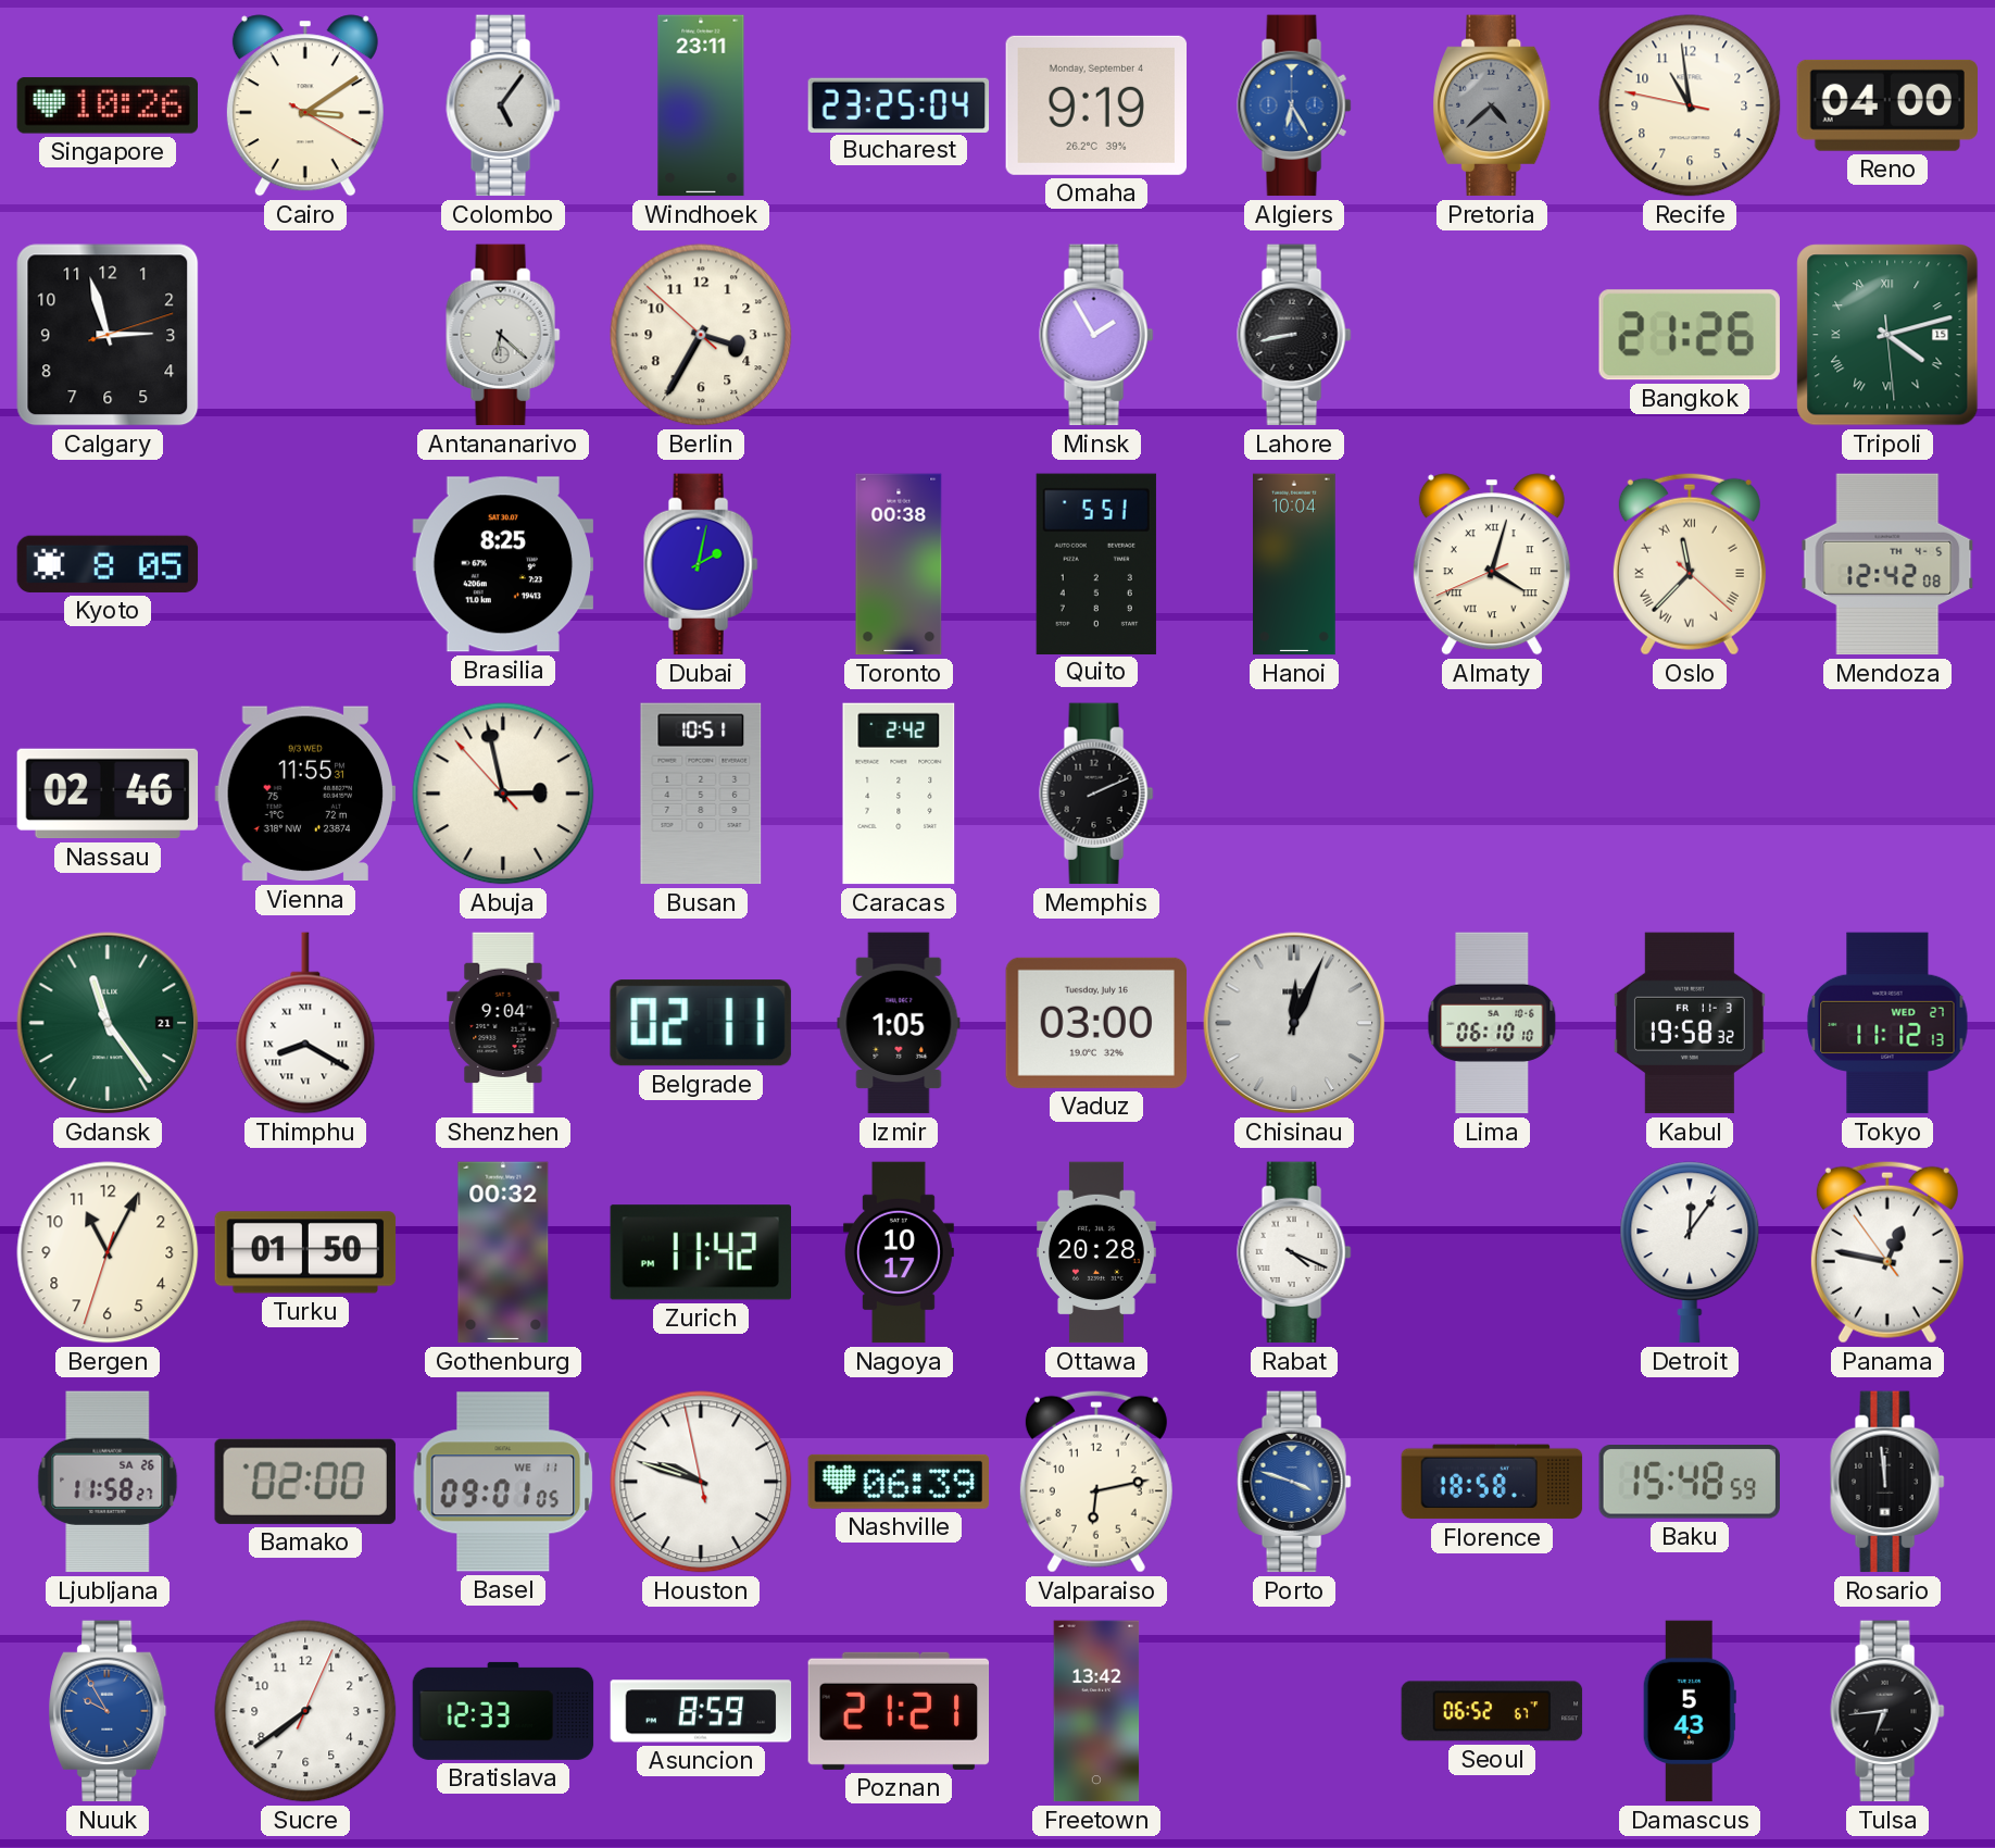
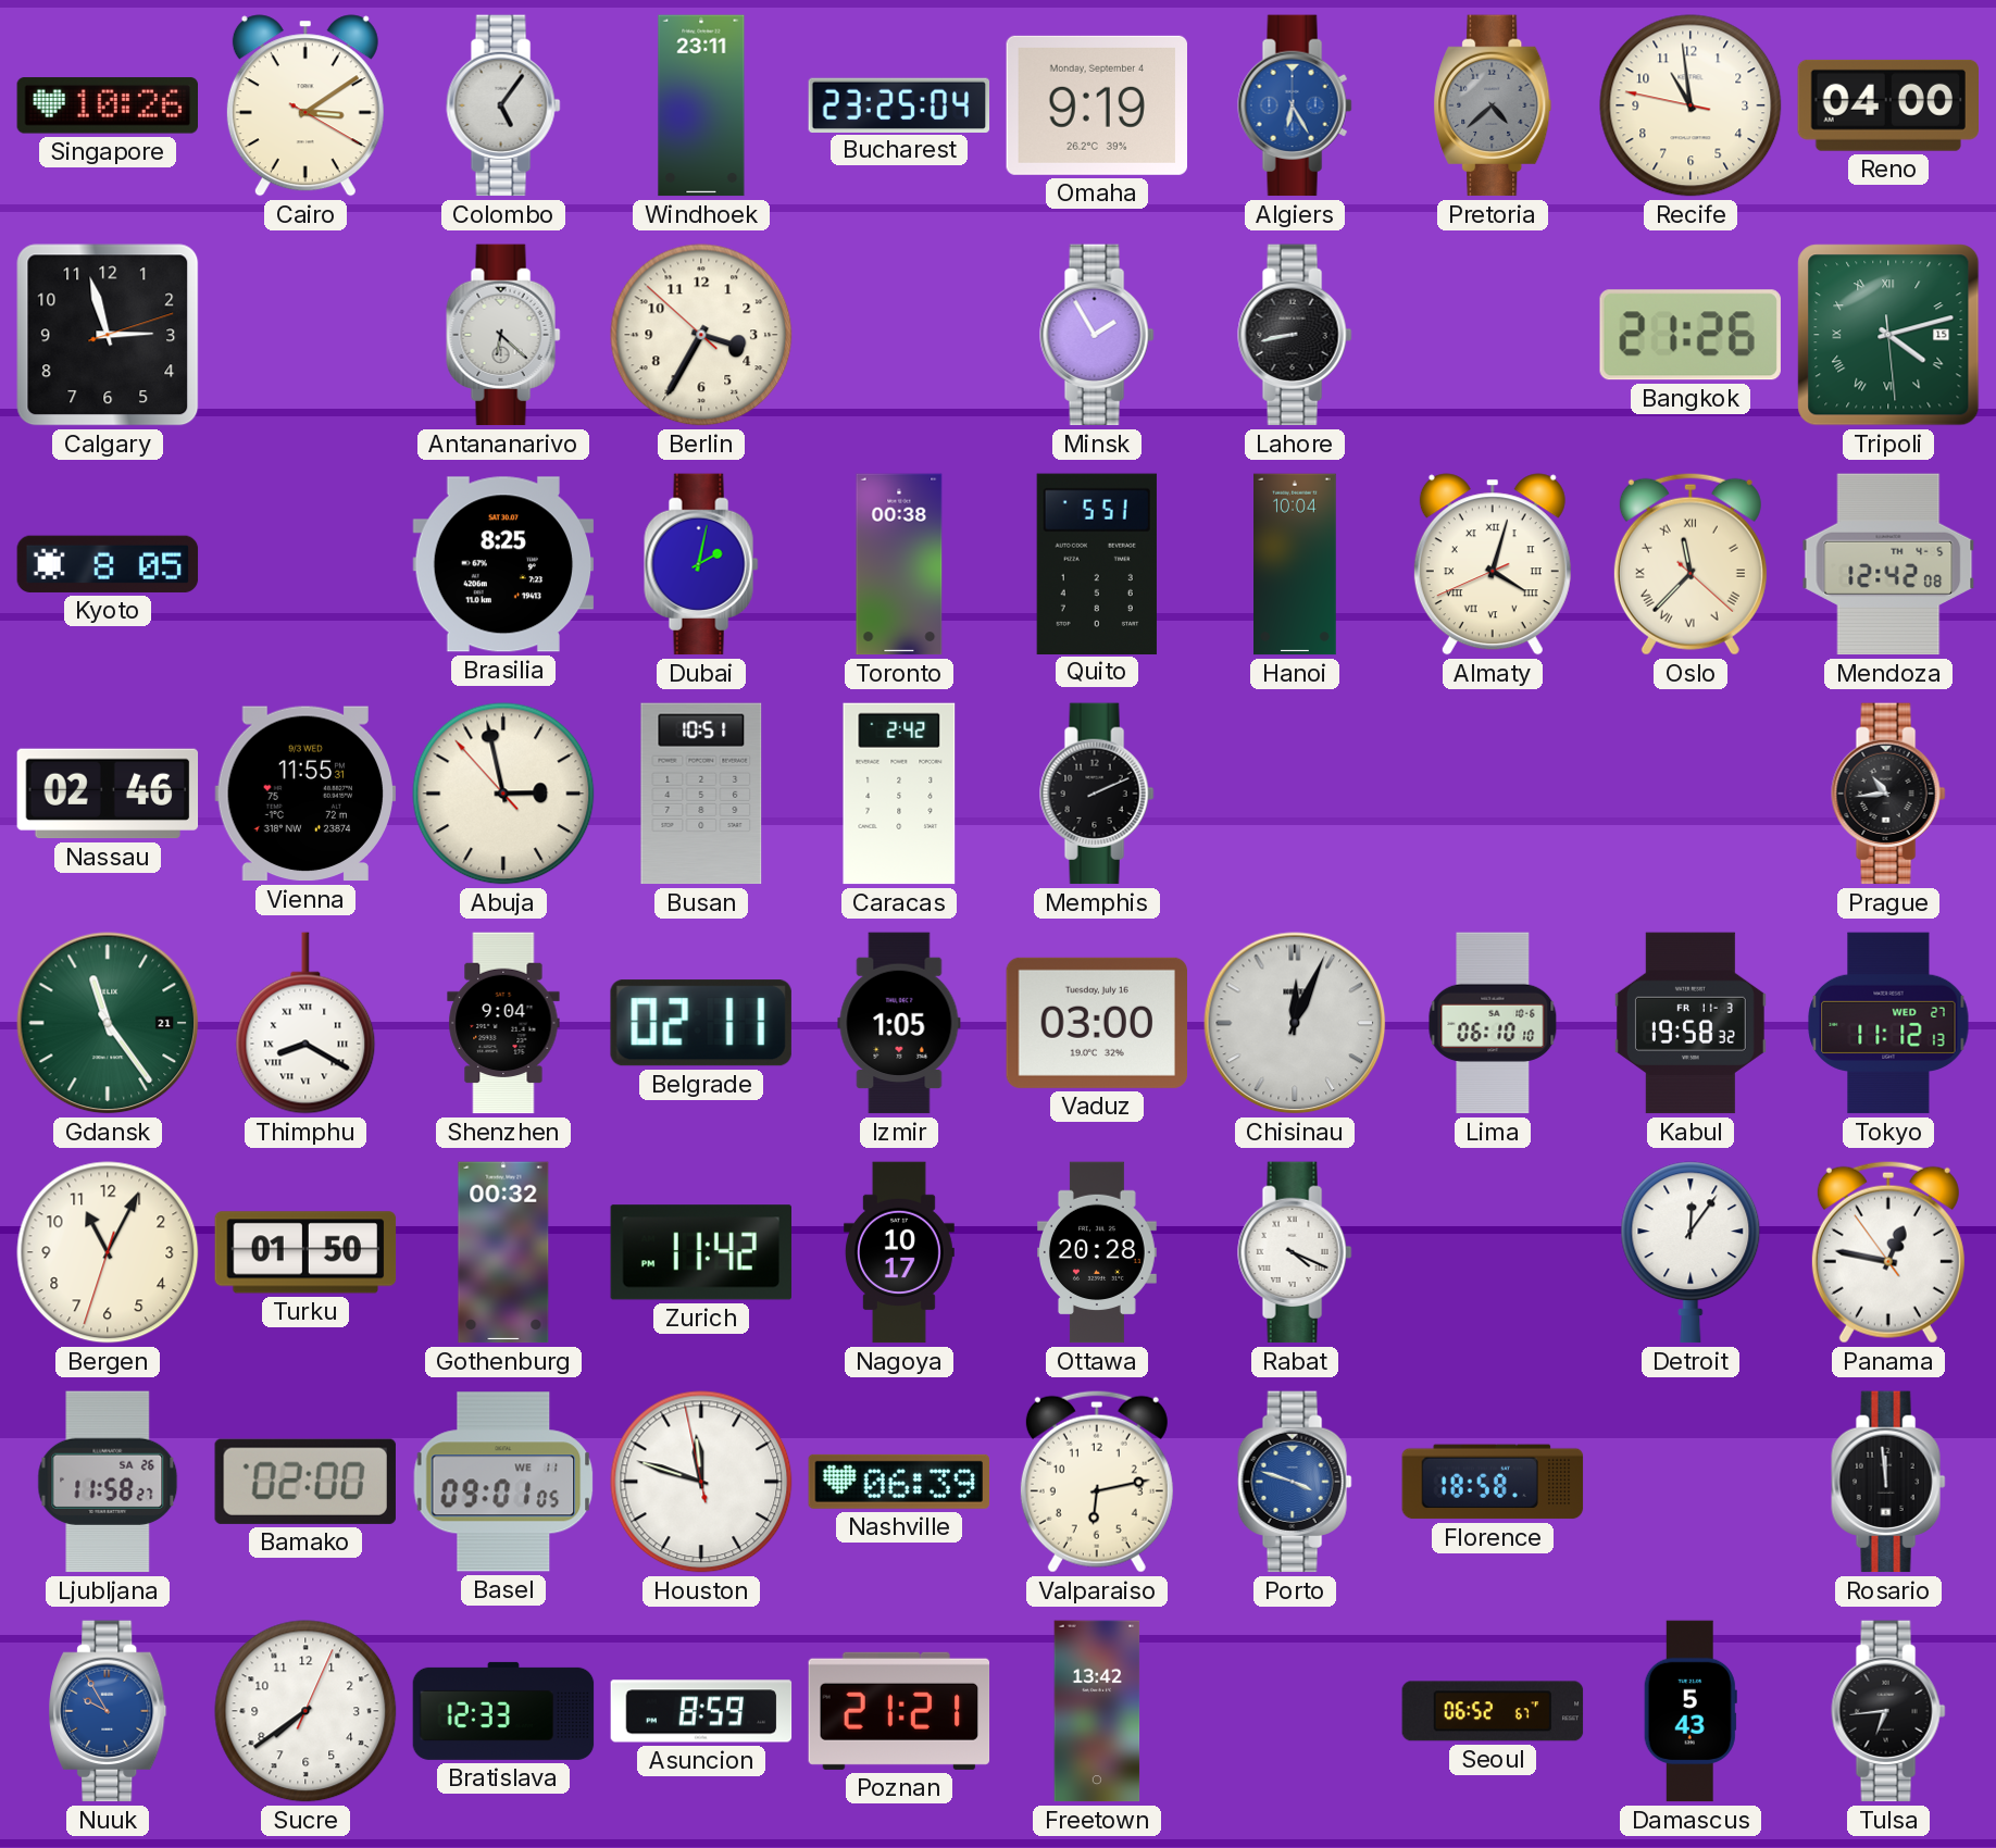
Prague: none -> 10:44
Houston: 9:47 -> 11:47
Baku: 15:48 -> none
